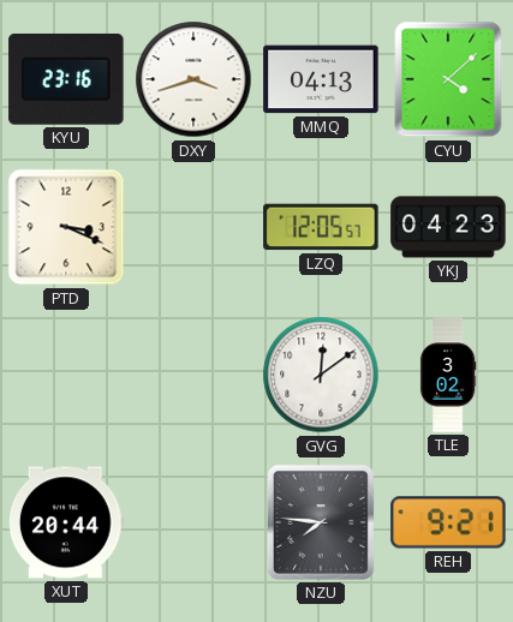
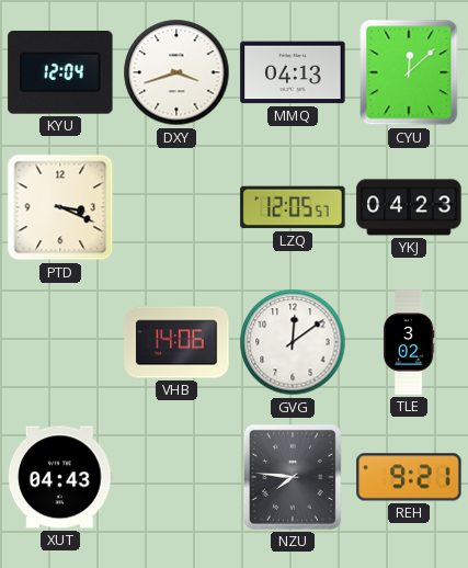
KYU: 23:16 -> 12:04
CYU: 4:08 -> 12:08
VHB: none -> 14:06
XUT: 20:44 -> 04:43
